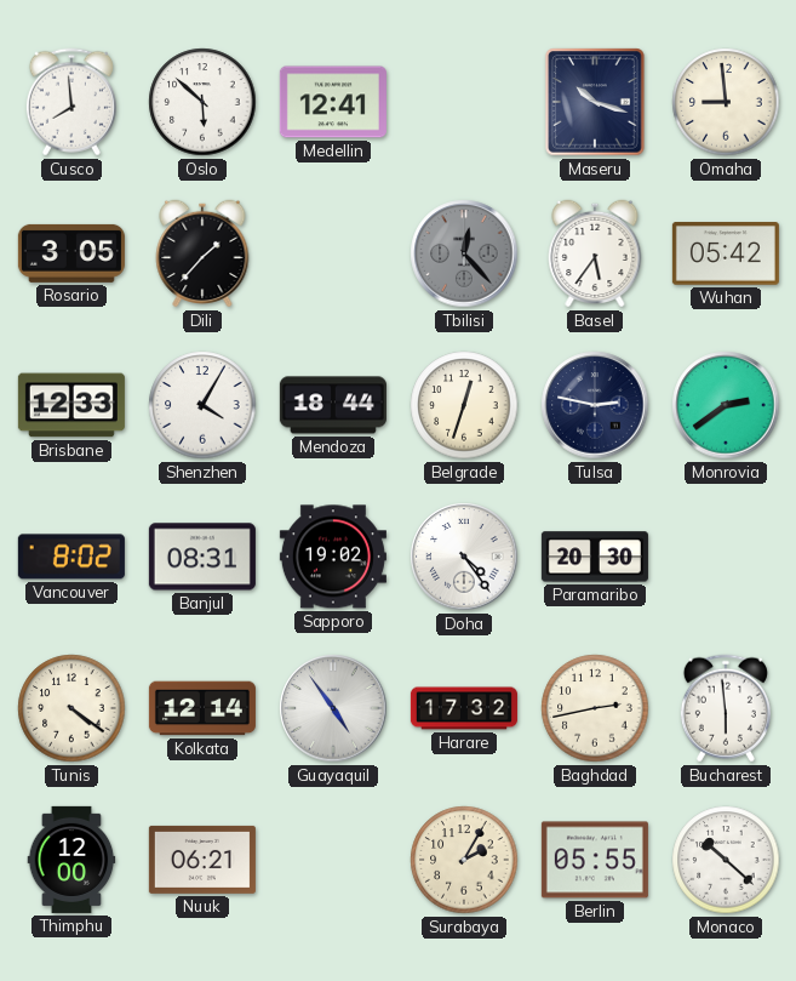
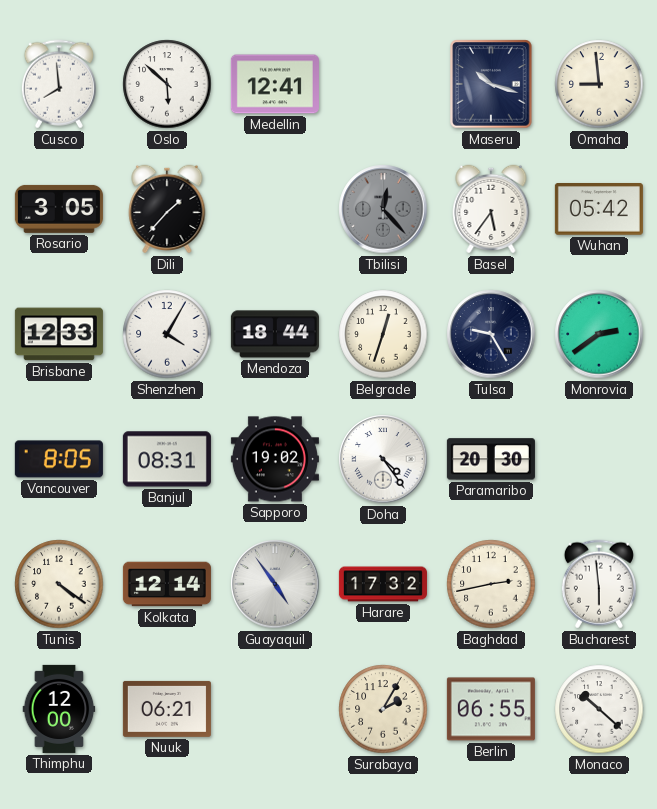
Tulsa: 2:47 -> 9:25
Vancouver: 8:02 -> 8:05
Berlin: 05:55 -> 06:55
